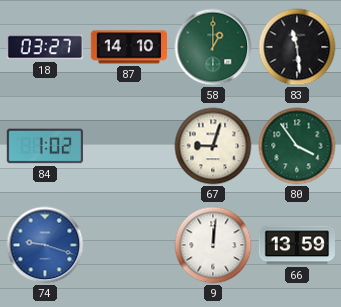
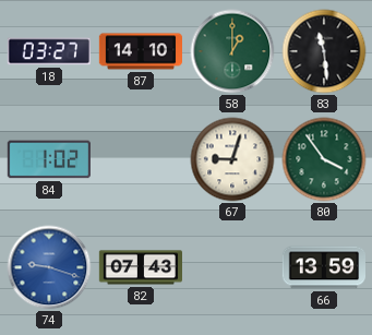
82: none -> 07:43
9: 12:01 -> none
